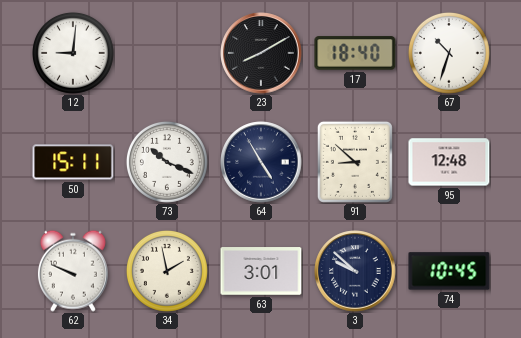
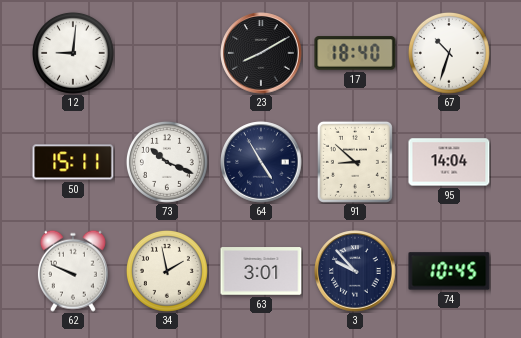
95: 12:48 -> 14:04
3: 9:52 -> 9:53
